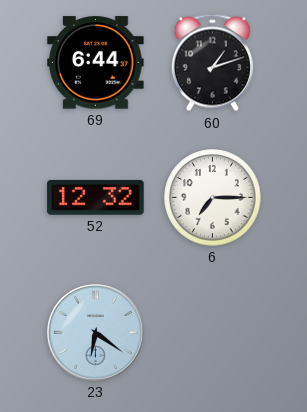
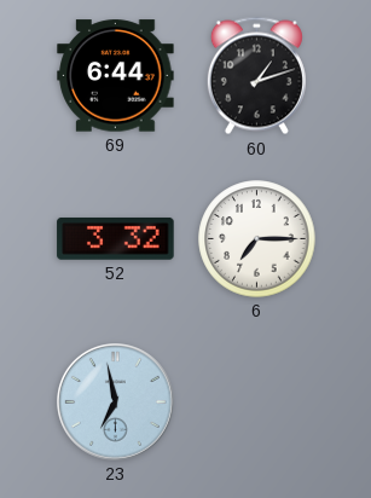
52: 12:32 -> 3:32
23: 6:21 -> 6:58
